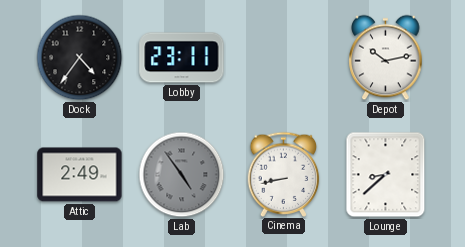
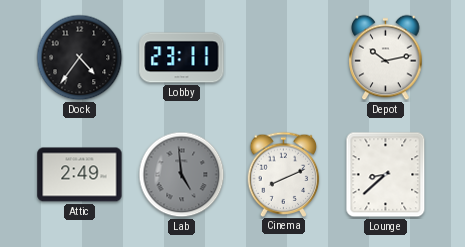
Lab: 4:54 -> 4:59
Cinema: 8:43 -> 8:11
